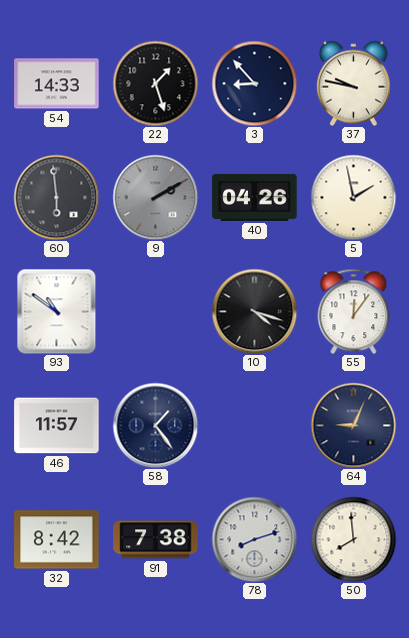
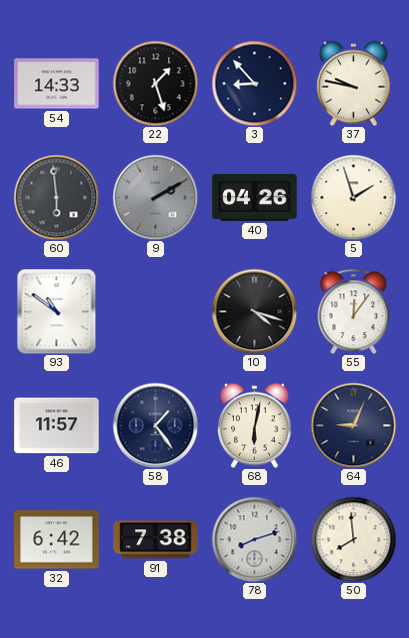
5: 1:58 -> 1:57
68: none -> 6:02
32: 8:42 -> 6:42
